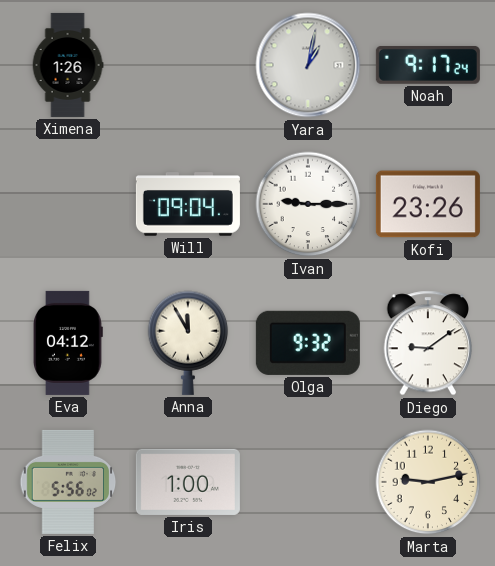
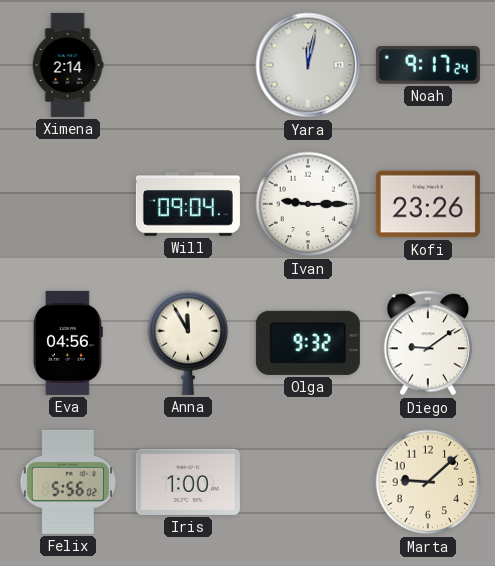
Ximena: 1:26 -> 2:14
Yara: 1:02 -> 12:02
Eva: 04:12 -> 04:56
Marta: 9:13 -> 9:08
